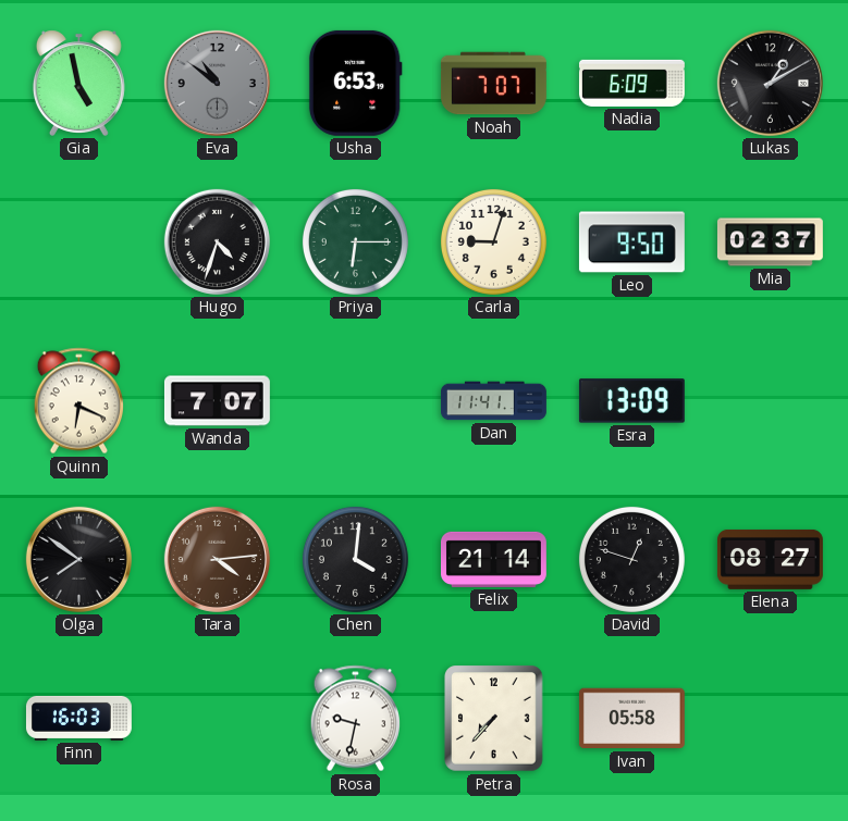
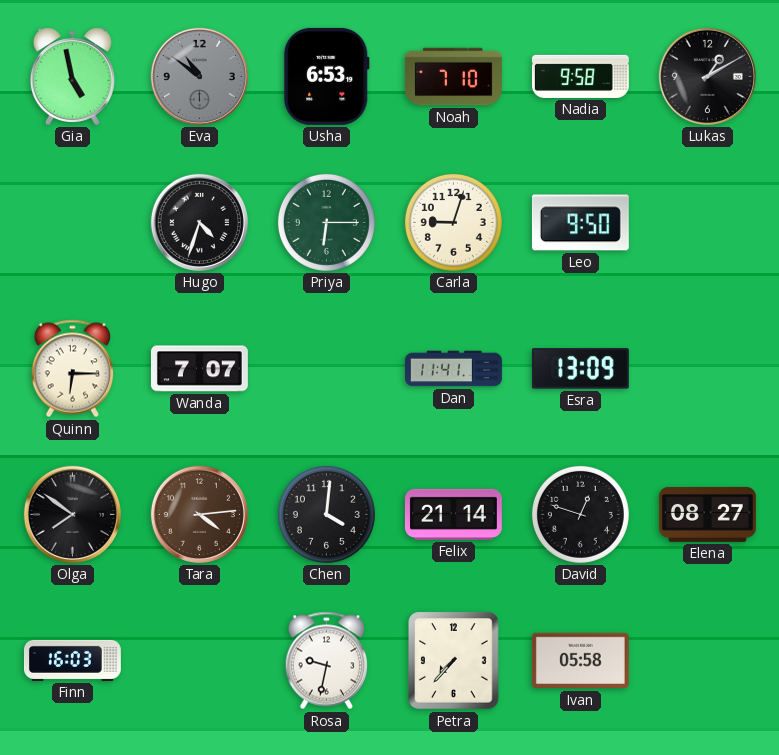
Noah: 7:07 -> 7:10
Nadia: 6:09 -> 9:58
Mia: 02:37 -> none
Quinn: 6:19 -> 6:15
